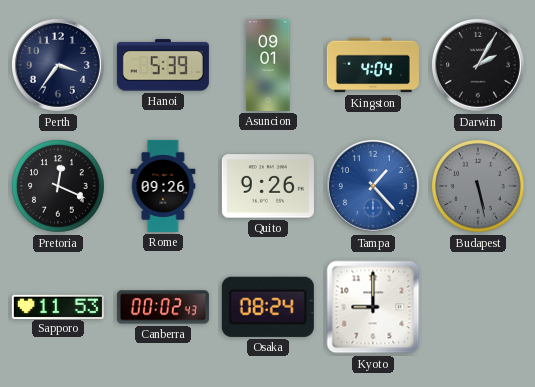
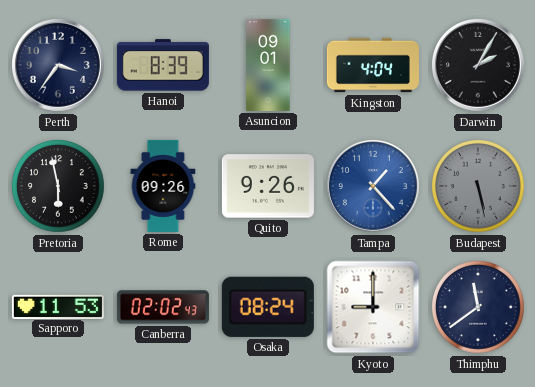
Hanoi: 5:39 -> 8:39
Pretoria: 12:19 -> 5:58
Canberra: 00:02 -> 02:02
Thimphu: none -> 11:39
